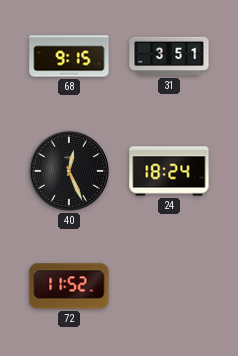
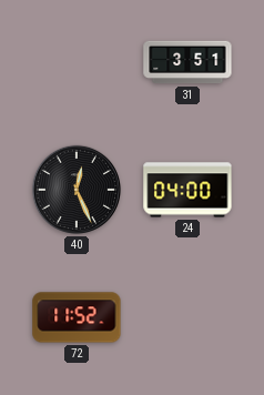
68: 9:15 -> none
24: 18:24 -> 04:00
